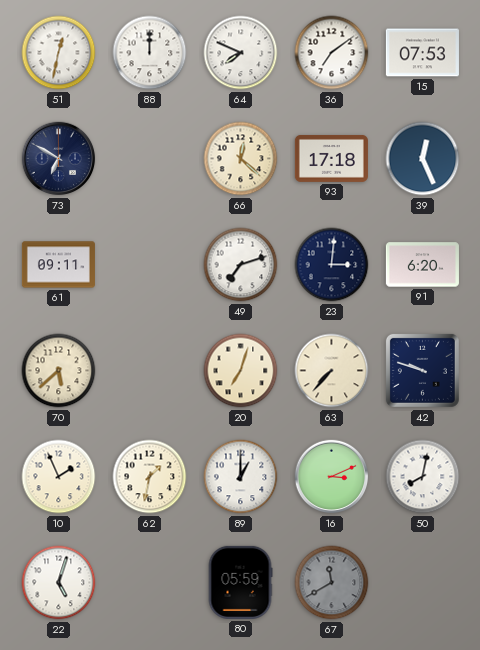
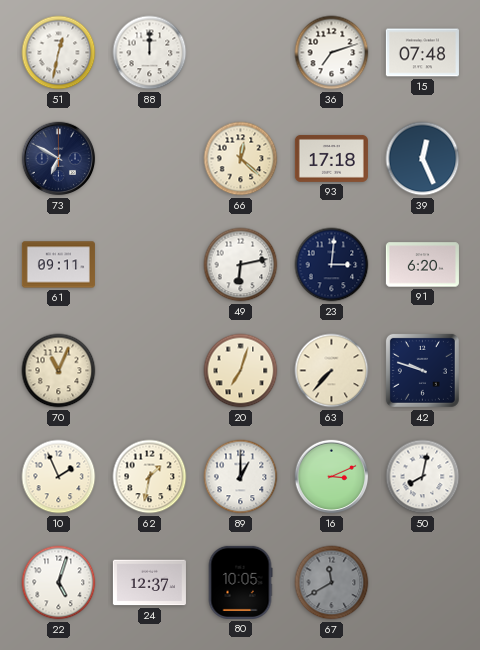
64: 7:49 -> none
36: 7:09 -> 7:12
15: 07:53 -> 07:48
49: 7:12 -> 6:13
70: 5:38 -> 11:04
24: none -> 12:37
80: 05:59 -> 10:05
